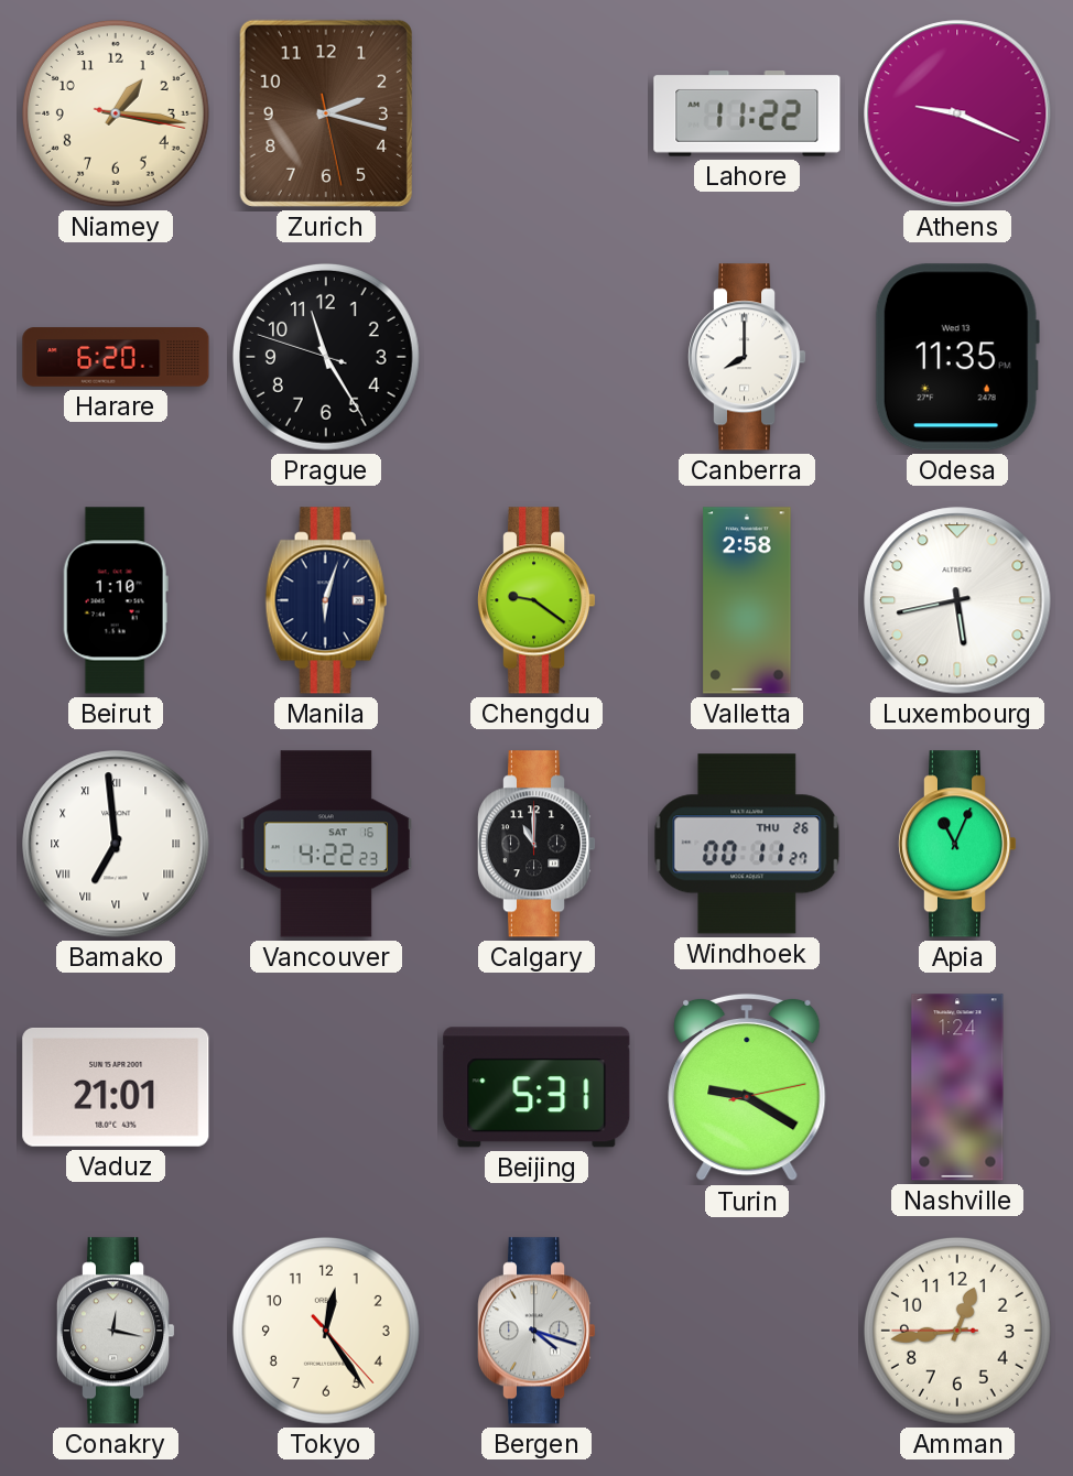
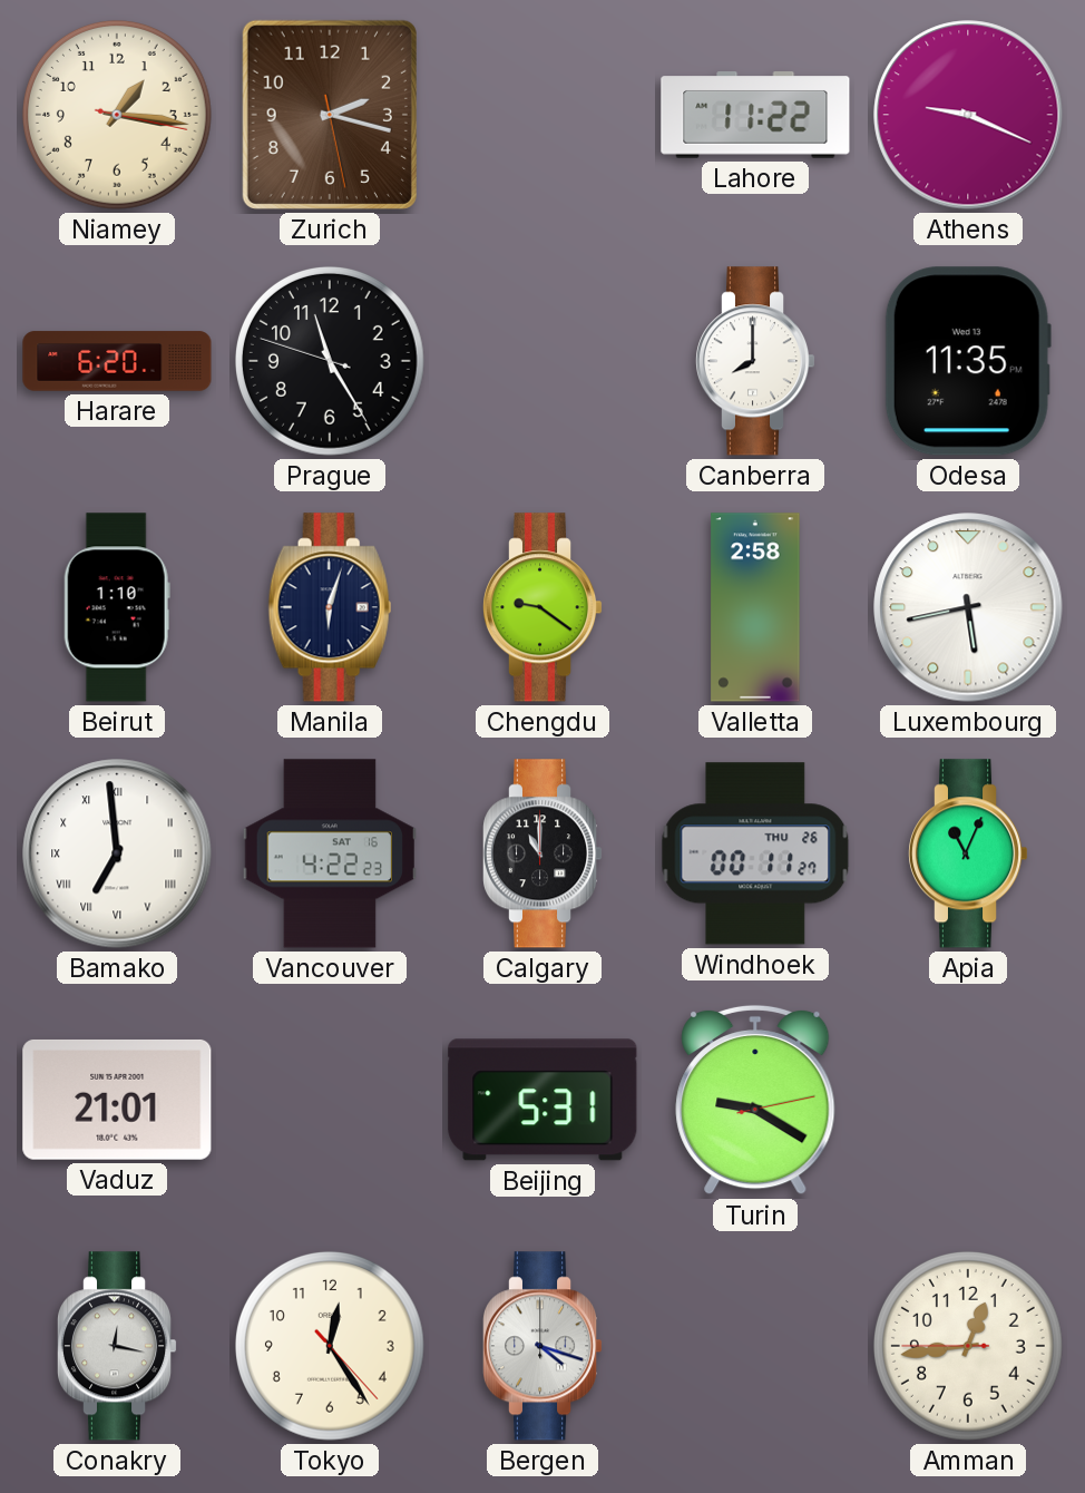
Nashville: 1:24 -> none
